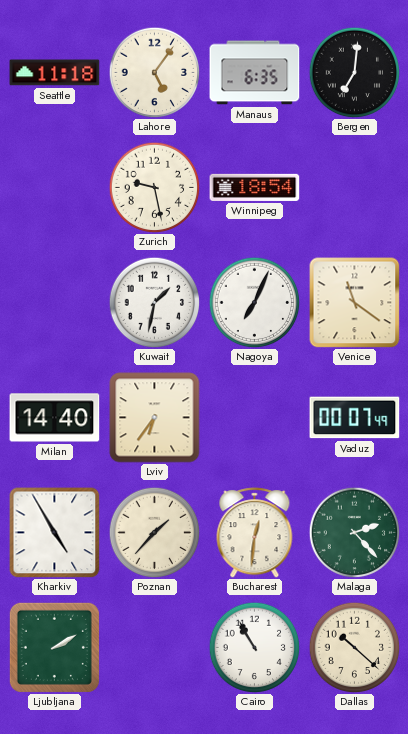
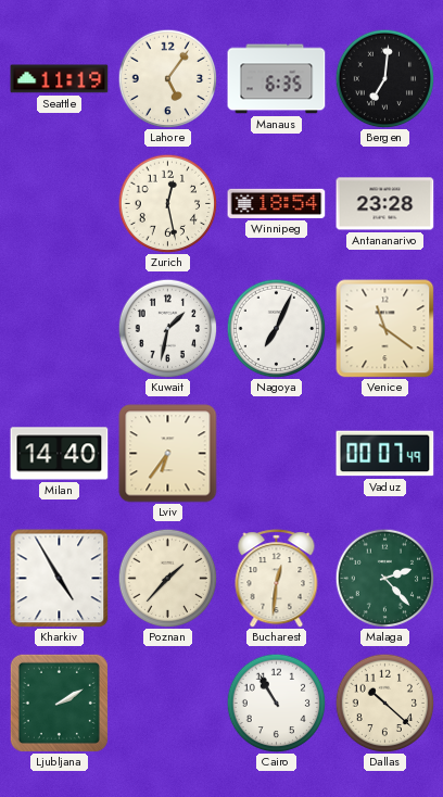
Seattle: 11:18 -> 11:19
Zurich: 9:28 -> 12:28
Antananarivo: none -> 23:28
